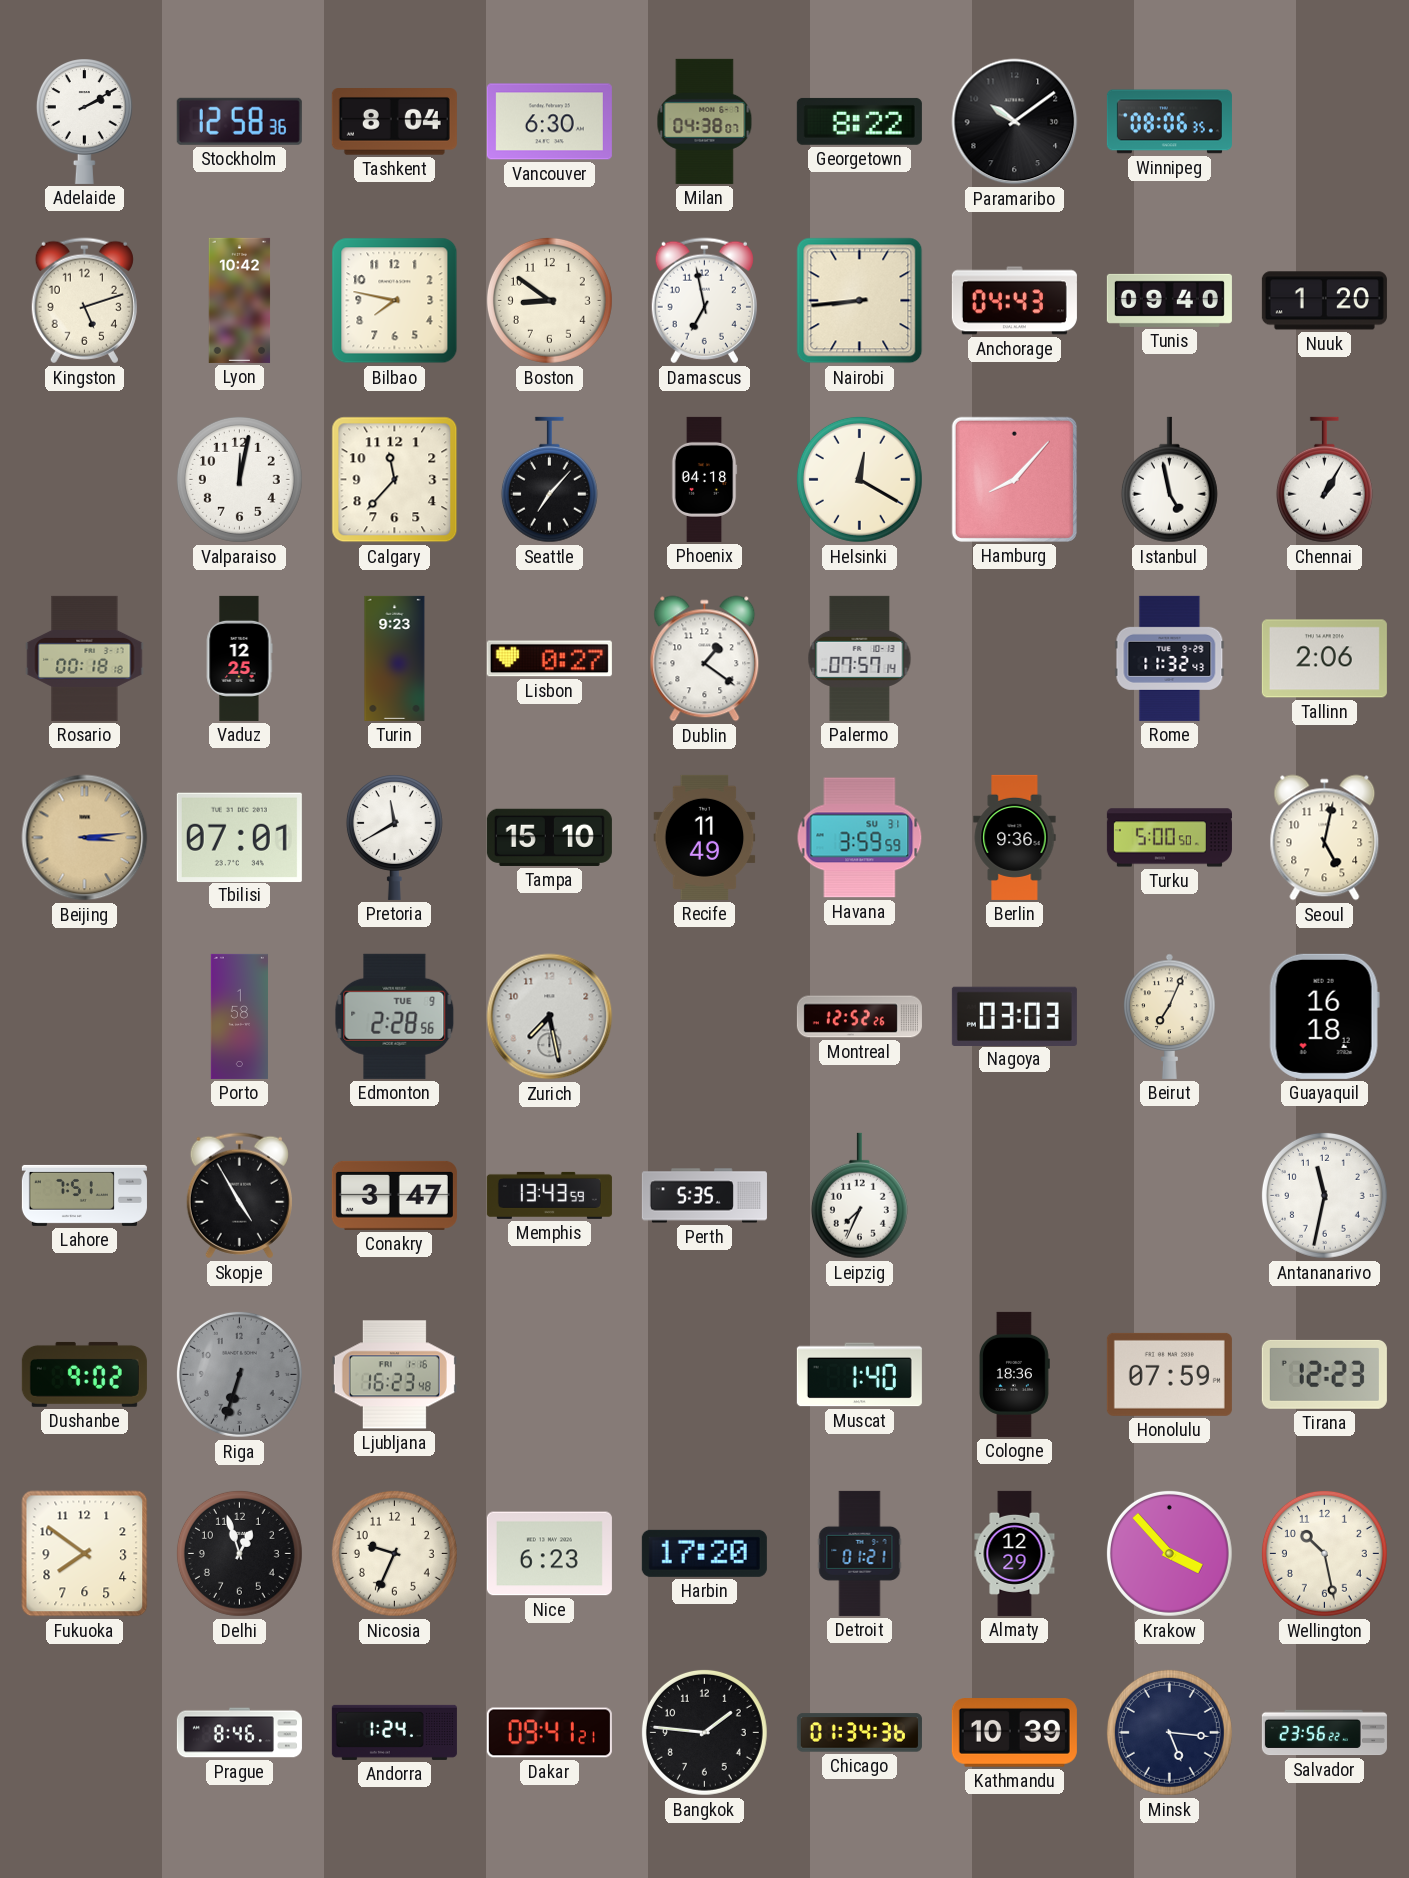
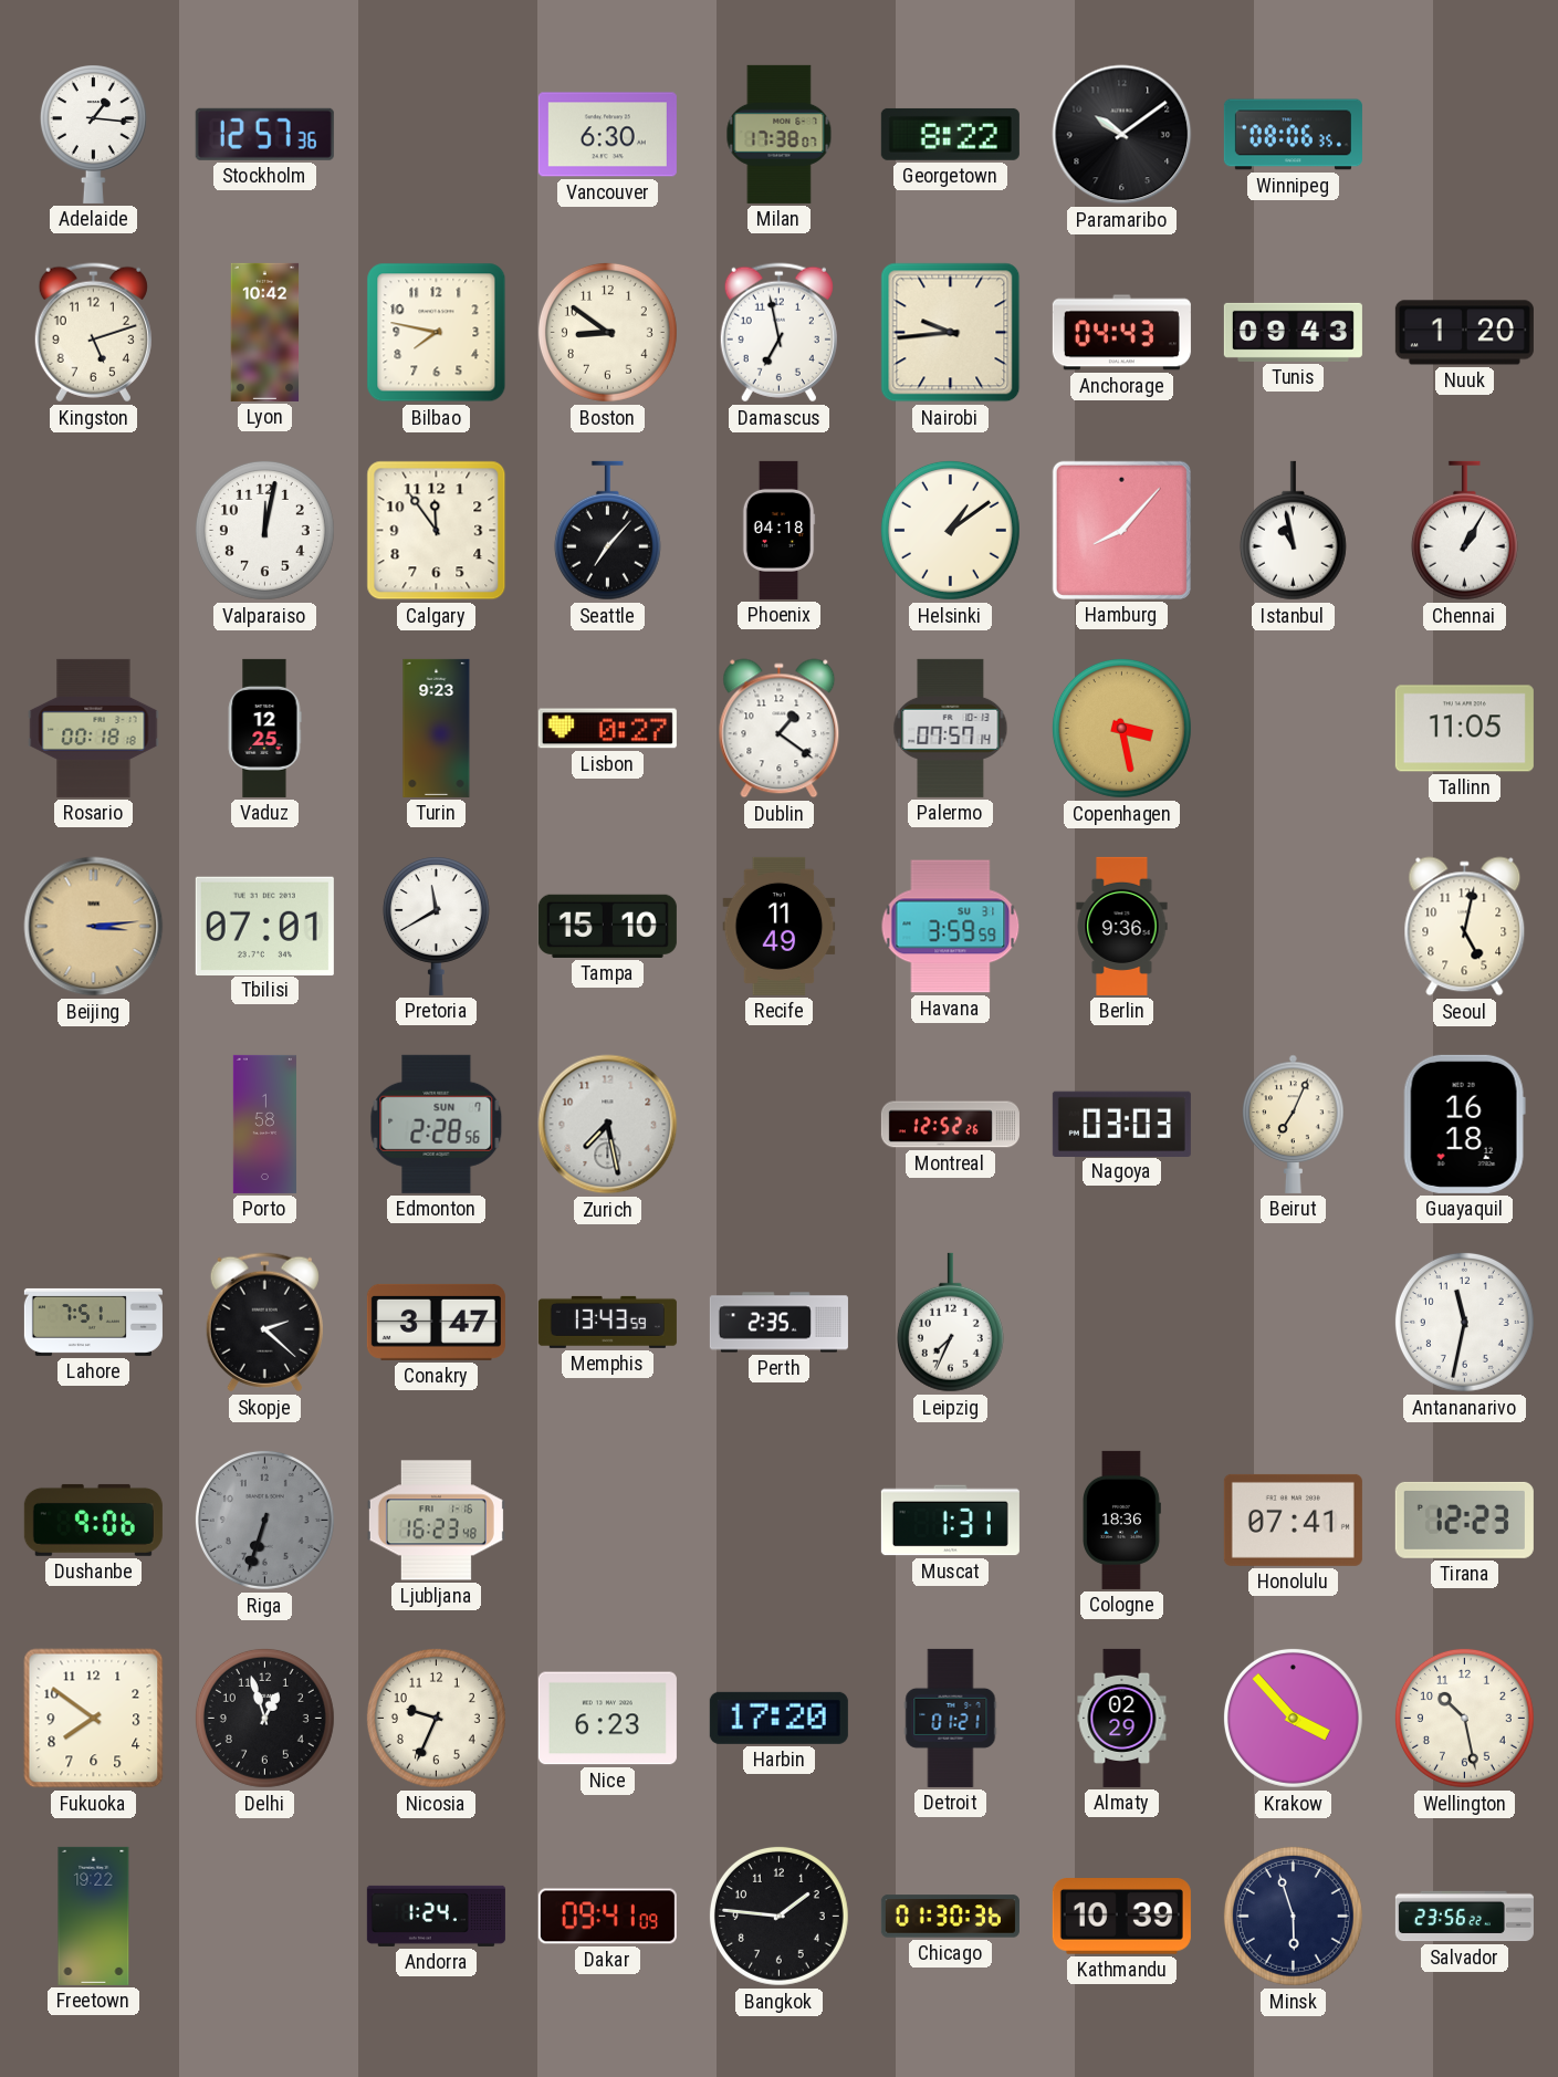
Adelaide: 2:10 -> 1:16
Stockholm: 12:58 -> 12:57
Tashkent: 8:04 -> none
Milan: 04:38 -> 17:38
Nairobi: 8:44 -> 9:44
Tunis: 09:40 -> 09:43
Calgary: 11:37 -> 11:54
Helsinki: 12:20 -> 1:09
Istanbul: 4:58 -> 10:58
Copenhagen: none -> 3:28
Rome: 11:32 -> none
Tallinn: 2:06 -> 11:05
Turku: 5:00 -> none
Edmonton date: TUE 9 -> SUN 7
Skopje: 4:55 -> 2:22
Perth: 5:35 -> 2:35
Dushanbe: 9:02 -> 9:06
Muscat: 1:40 -> 1:31
Honolulu: 07:59 -> 07:41
Almaty: 12:29 -> 02:29
Freetown: none -> 19:22
Prague: 8:46 -> none
Dakar: 09:41:21 -> 09:41:09
Chicago: 01:34 -> 01:30
Minsk: 5:16 -> 5:57
